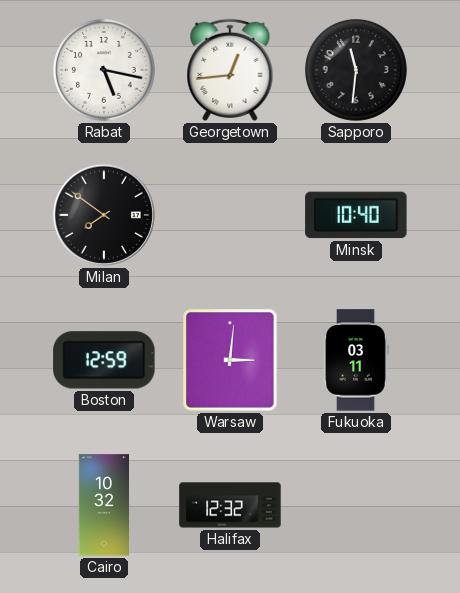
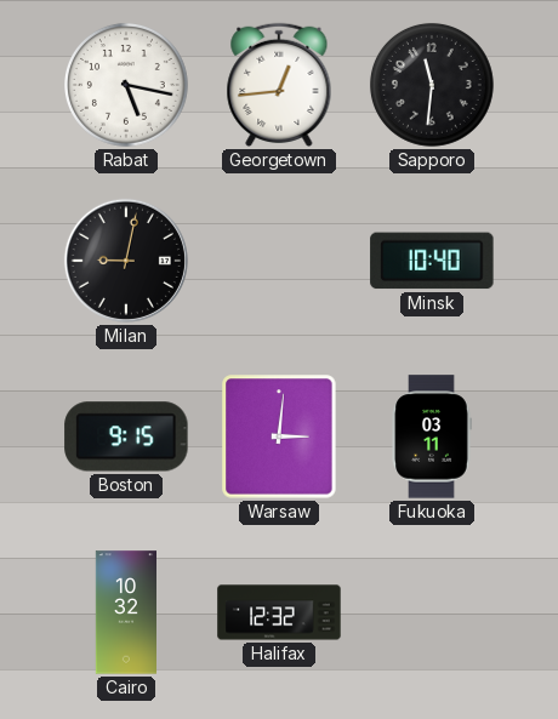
Milan: 7:51 -> 9:02
Boston: 12:59 -> 9:15
